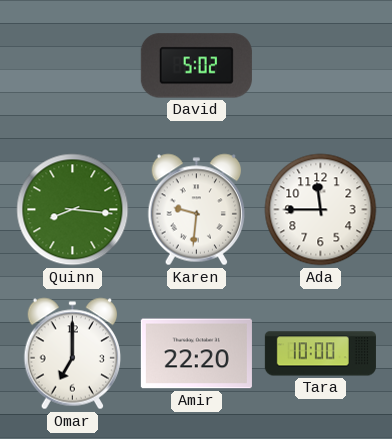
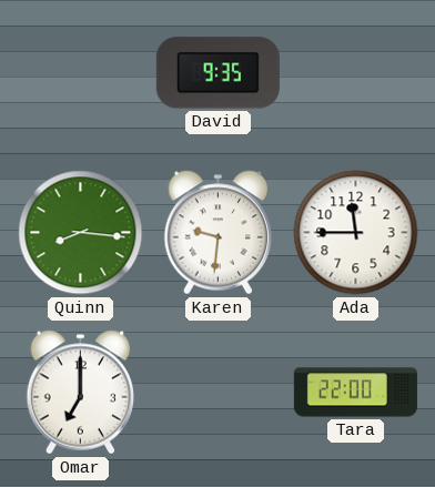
David: 5:02 -> 9:35
Amir: 22:20 -> none
Tara: 10:00 -> 22:00
